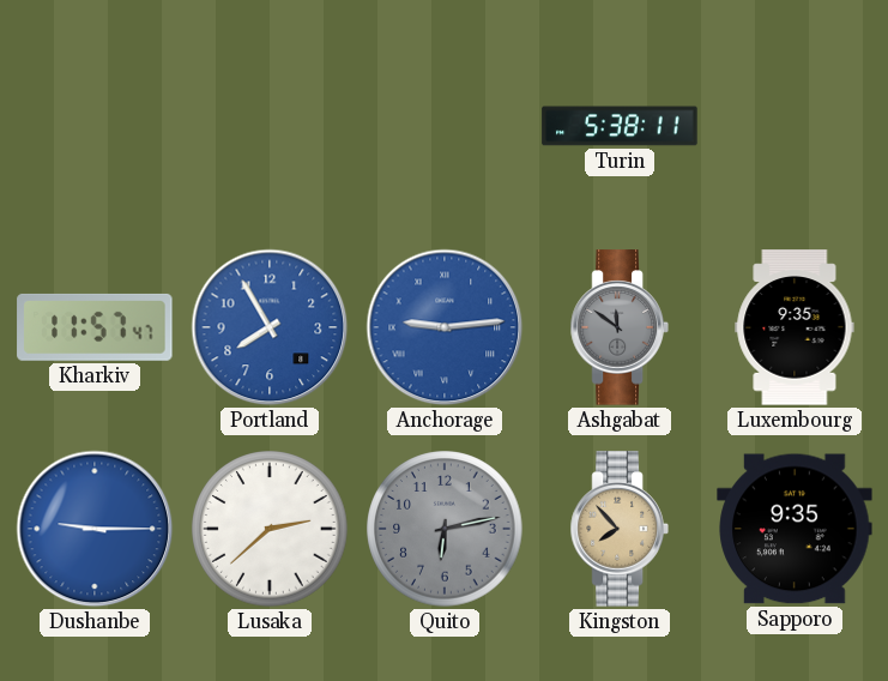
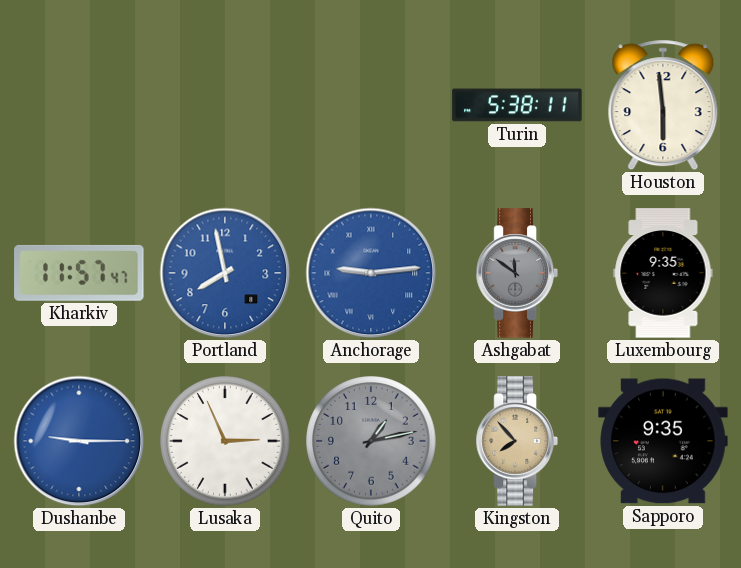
Houston: none -> 5:59
Portland: 7:55 -> 7:58
Lusaka: 2:38 -> 2:56
Quito: 6:13 -> 1:13
